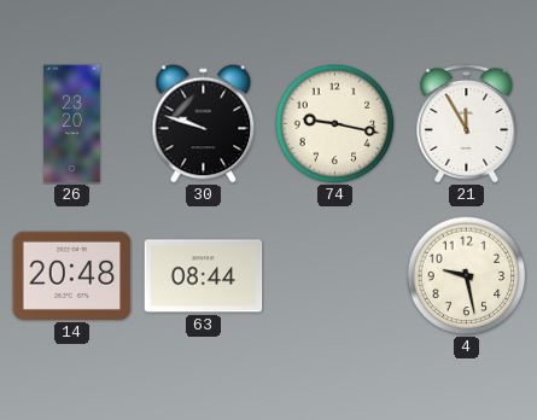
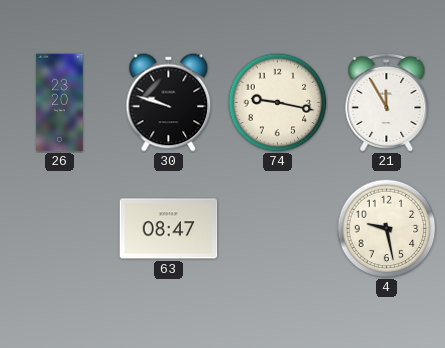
14: 20:48 -> none
63: 08:44 -> 08:47
